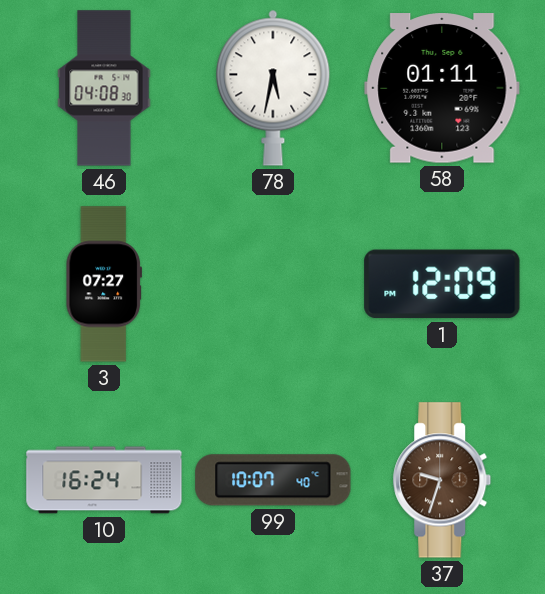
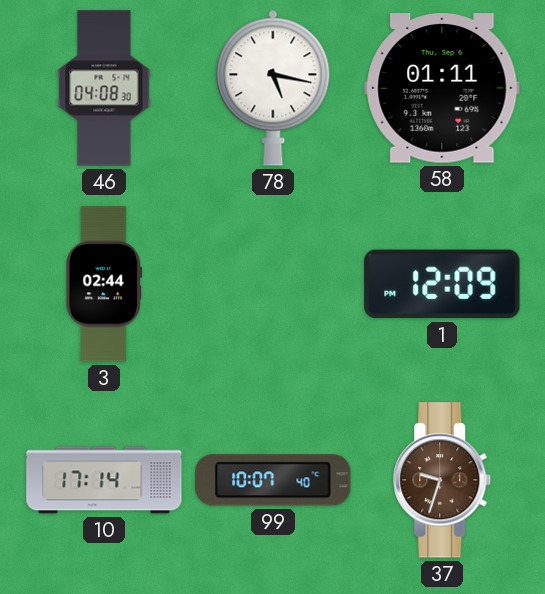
78: 5:32 -> 5:17
3: 07:27 -> 02:44
10: 16:24 -> 17:14
